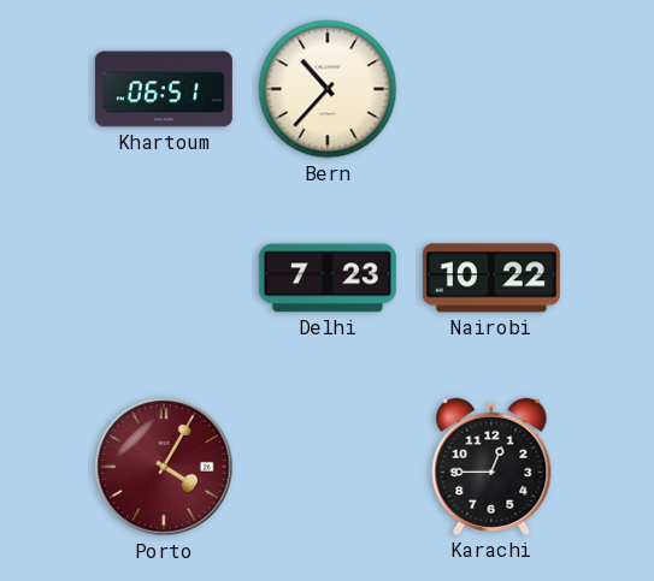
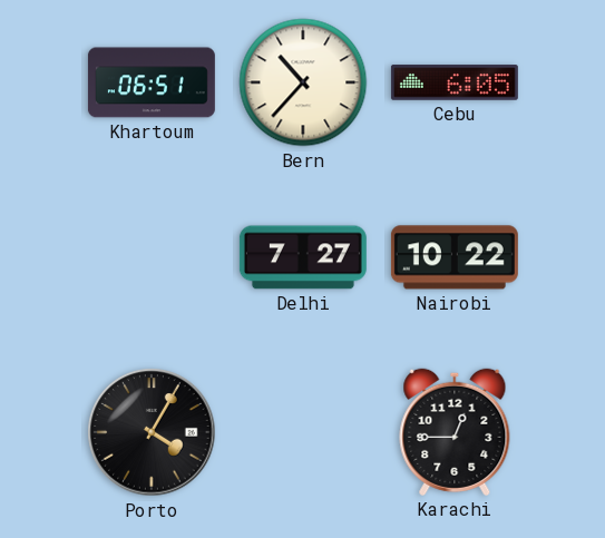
Cebu: none -> 6:05
Delhi: 7:23 -> 7:27
Porto dial: burgundy -> black
